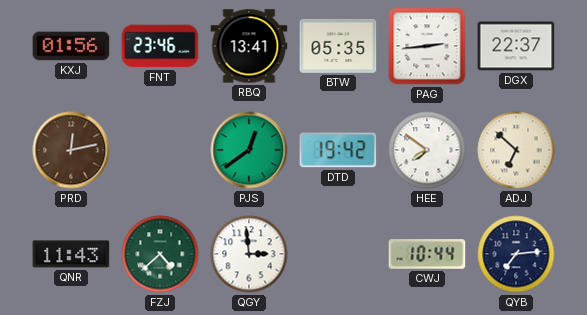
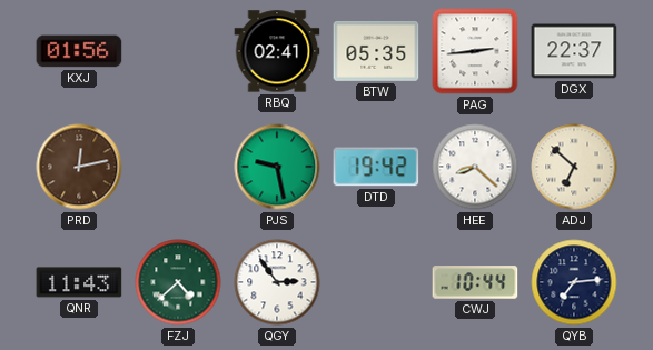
FNT: 23:46 -> none
RBQ: 13:41 -> 02:41
PJS: 12:39 -> 9:28
HEE: 7:51 -> 8:22
QGY: 2:59 -> 2:54
